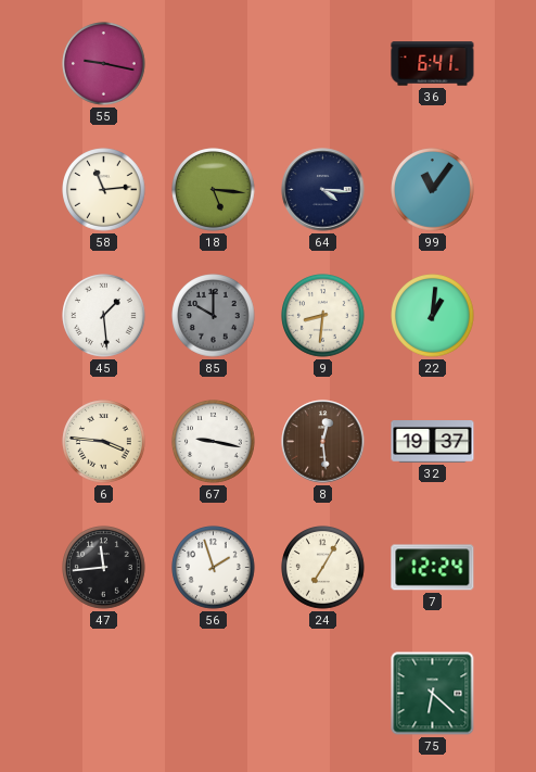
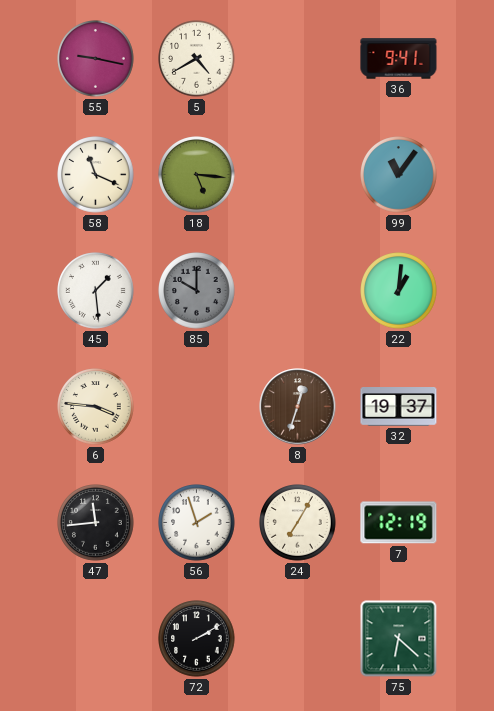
5: none -> 4:40
36: 6:41 -> 9:41
58: 11:14 -> 11:19
64: 4:16 -> none
9: 8:31 -> none
67: 9:17 -> none
8: 12:29 -> 12:33
7: 12:24 -> 12:19
72: none -> 2:10
